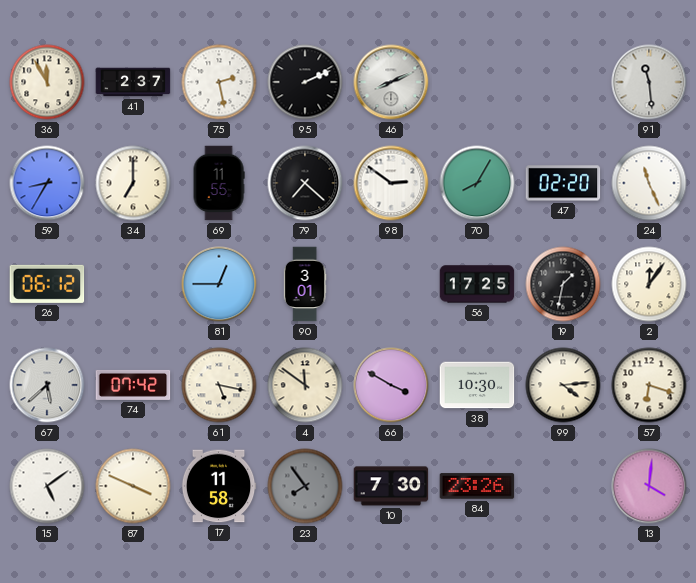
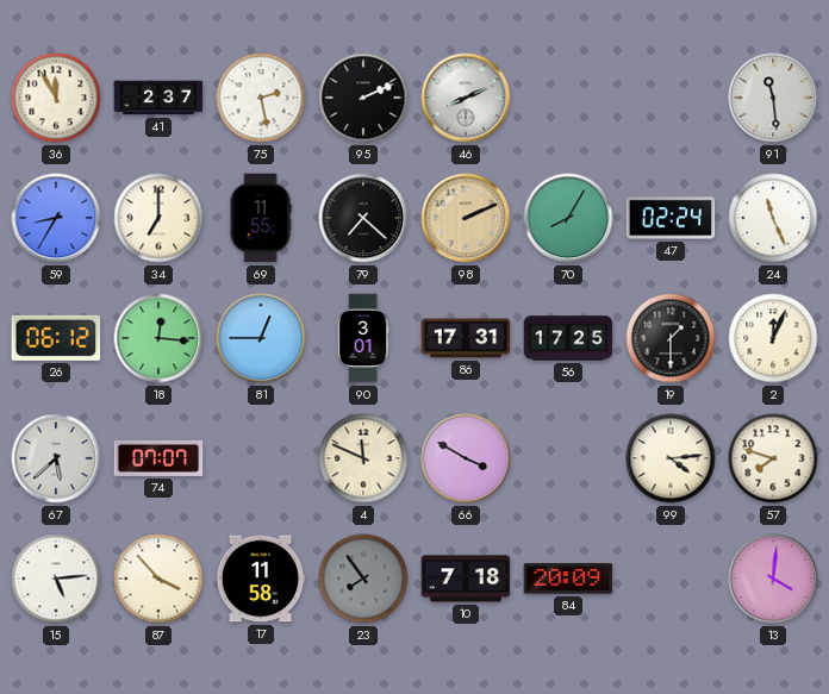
98: 2:51 -> 2:11
98 dial: white -> champagne
47: 02:20 -> 02:24
18: none -> 12:16
86: none -> 17:31
19: 1:32 -> 1:30
2: 12:06 -> 12:04
74: 07:42 -> 07:07
61: 5:17 -> none
4: 11:51 -> 11:49
38: 10:30 -> none
57: 6:18 -> 7:48
15: 5:09 -> 5:14
87: 3:49 -> 3:53
10: 7:30 -> 7:18
84: 23:26 -> 20:09
